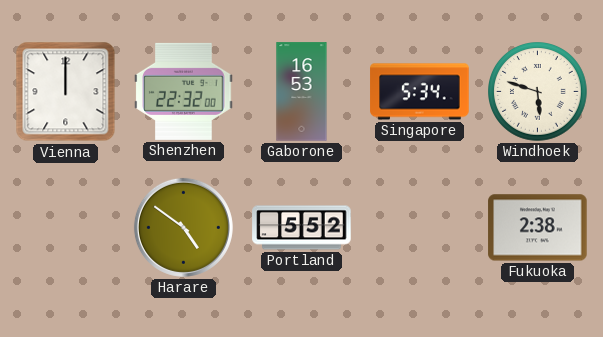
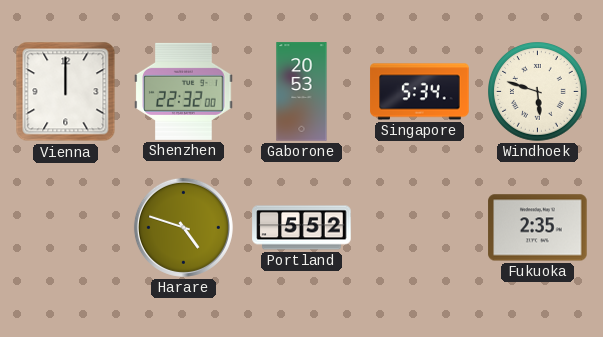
Gaborone: 16:53 -> 20:53
Harare: 4:51 -> 4:48
Fukuoka: 2:38 -> 2:35
